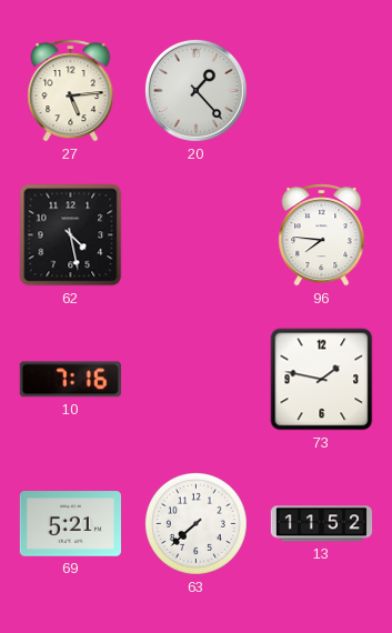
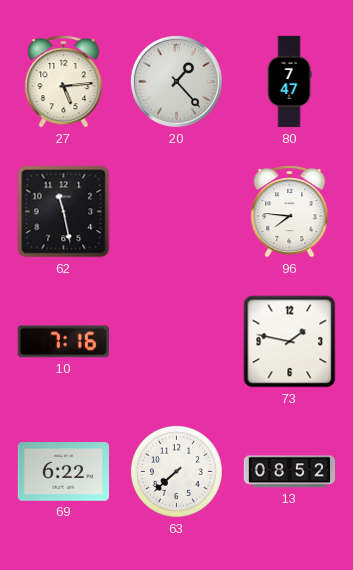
80: none -> 7:47
62: 4:28 -> 11:28
69: 5:21 -> 6:22
13: 11:52 -> 08:52
